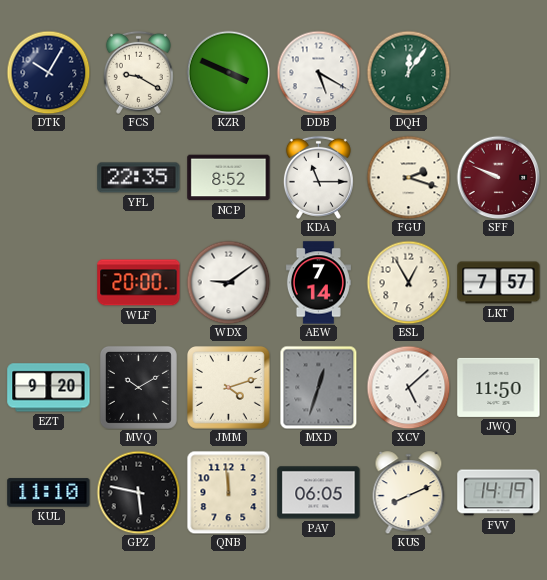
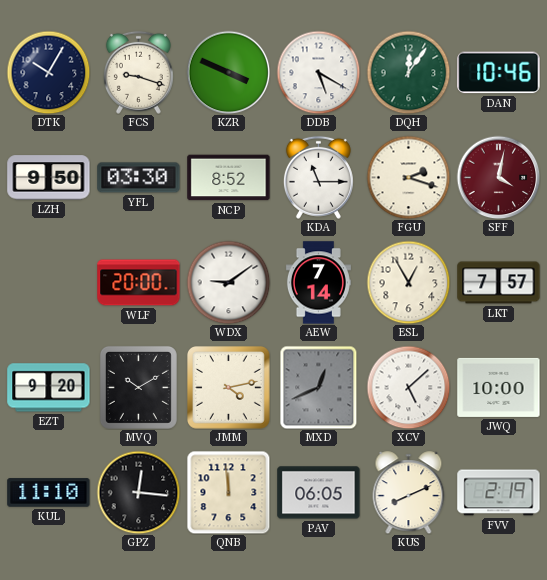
FCS: 9:20 -> 9:18
DAN: none -> 10:46
LZH: none -> 9:50
YFL: 22:35 -> 03:30
SFF: 9:49 -> 4:02
JMM: 4:12 -> 4:13
MXD: 12:33 -> 12:41
JWQ: 11:50 -> 10:00
GPZ: 5:47 -> 12:16
FVV: 14:19 -> 2:19
